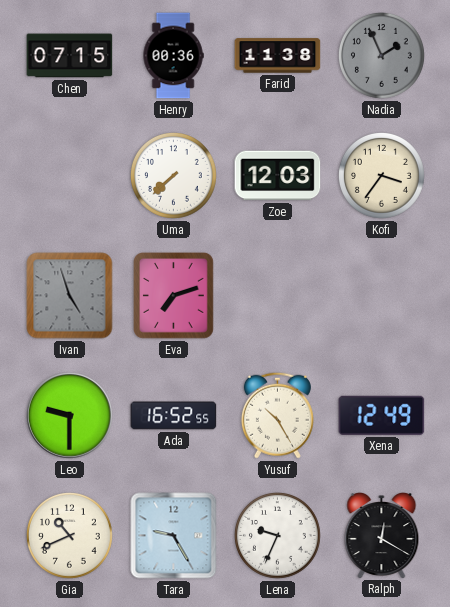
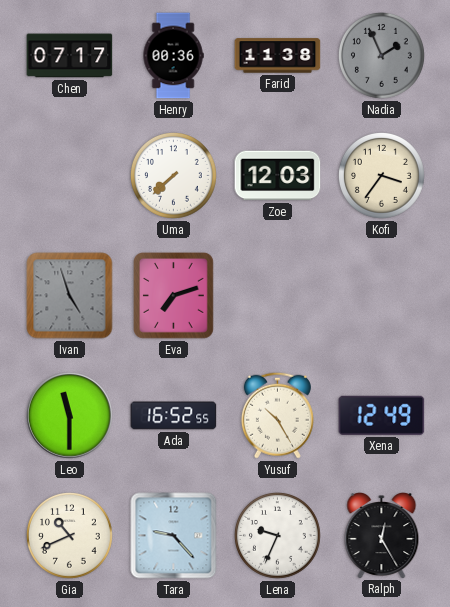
Chen: 07:15 -> 07:17
Leo: 9:30 -> 11:30
Tara: 9:25 -> 9:23
Ralph: 12:20 -> 12:25
